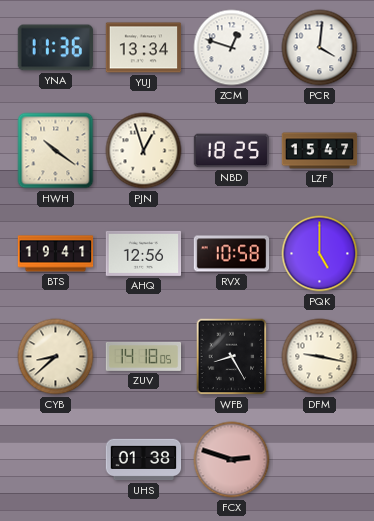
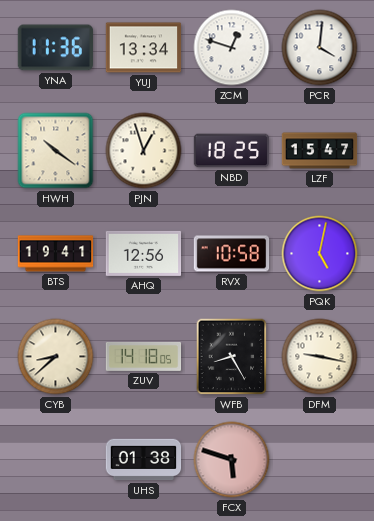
PQK: 5:00 -> 5:02
FCX: 2:48 -> 5:48
